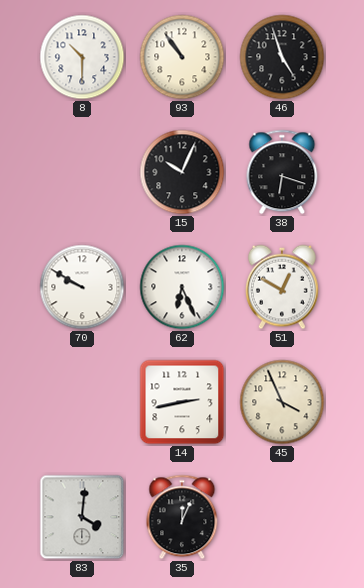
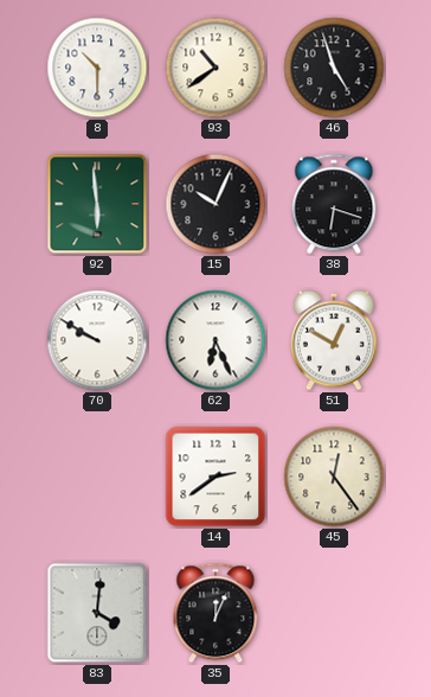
93: 10:54 -> 10:39
92: none -> 5:59
14: 2:43 -> 2:39
45: 3:56 -> 12:24
